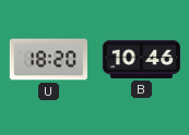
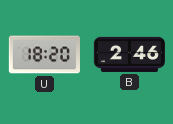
B: 10:46 -> 2:46
